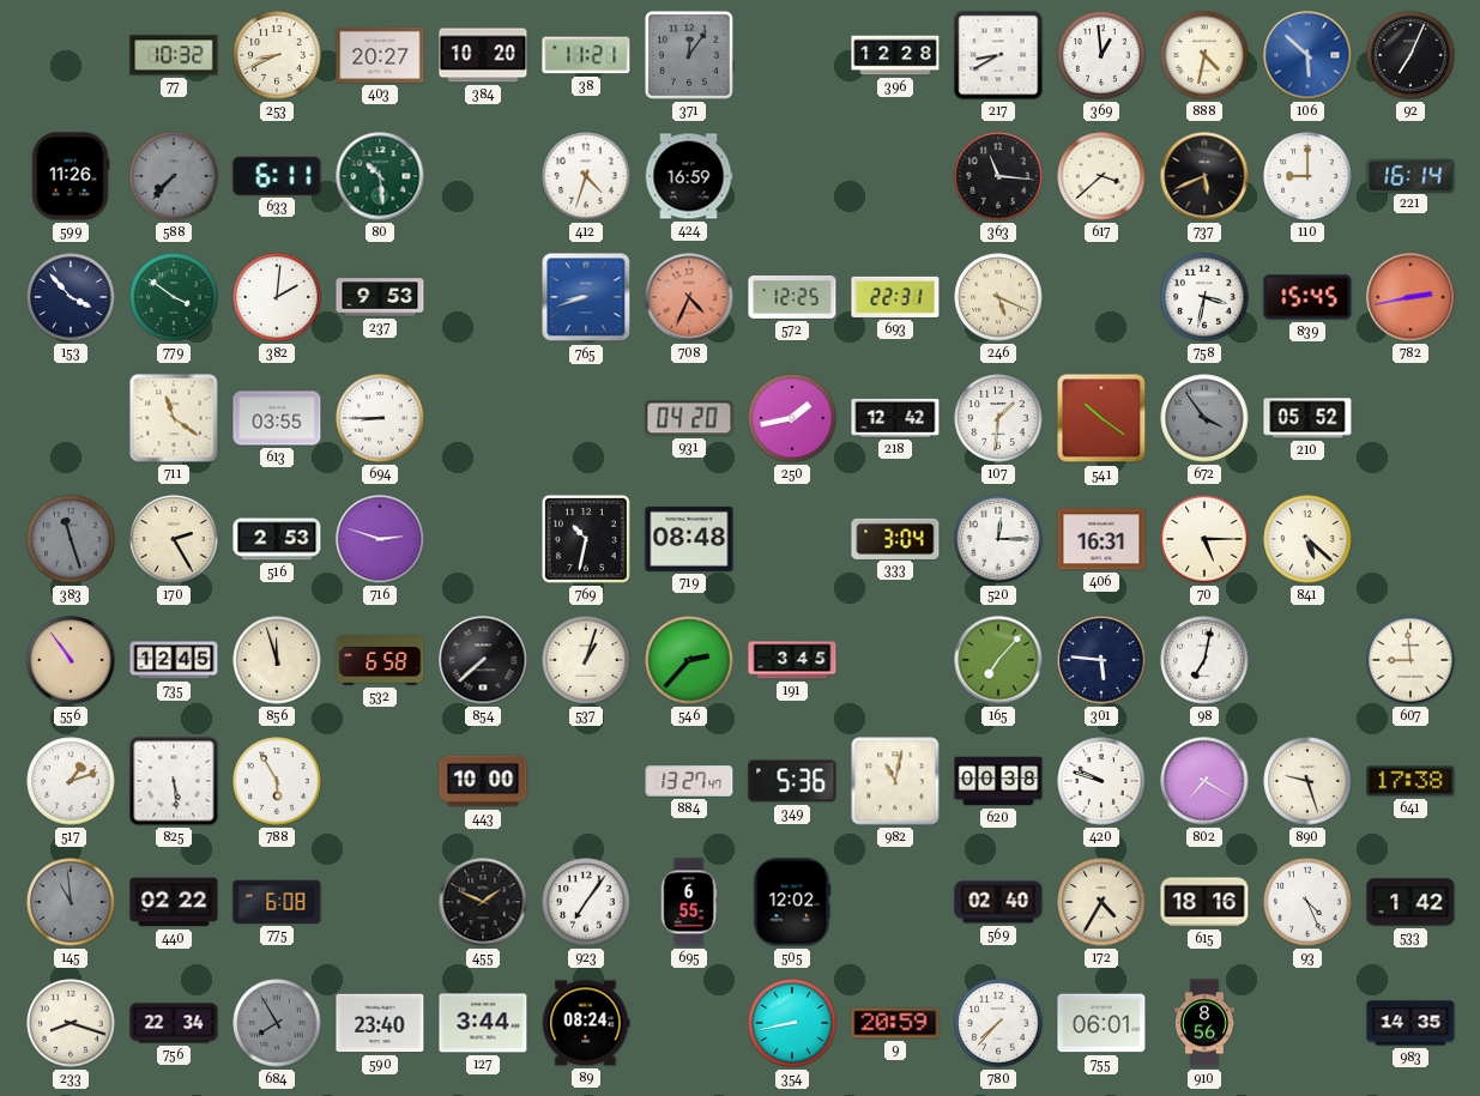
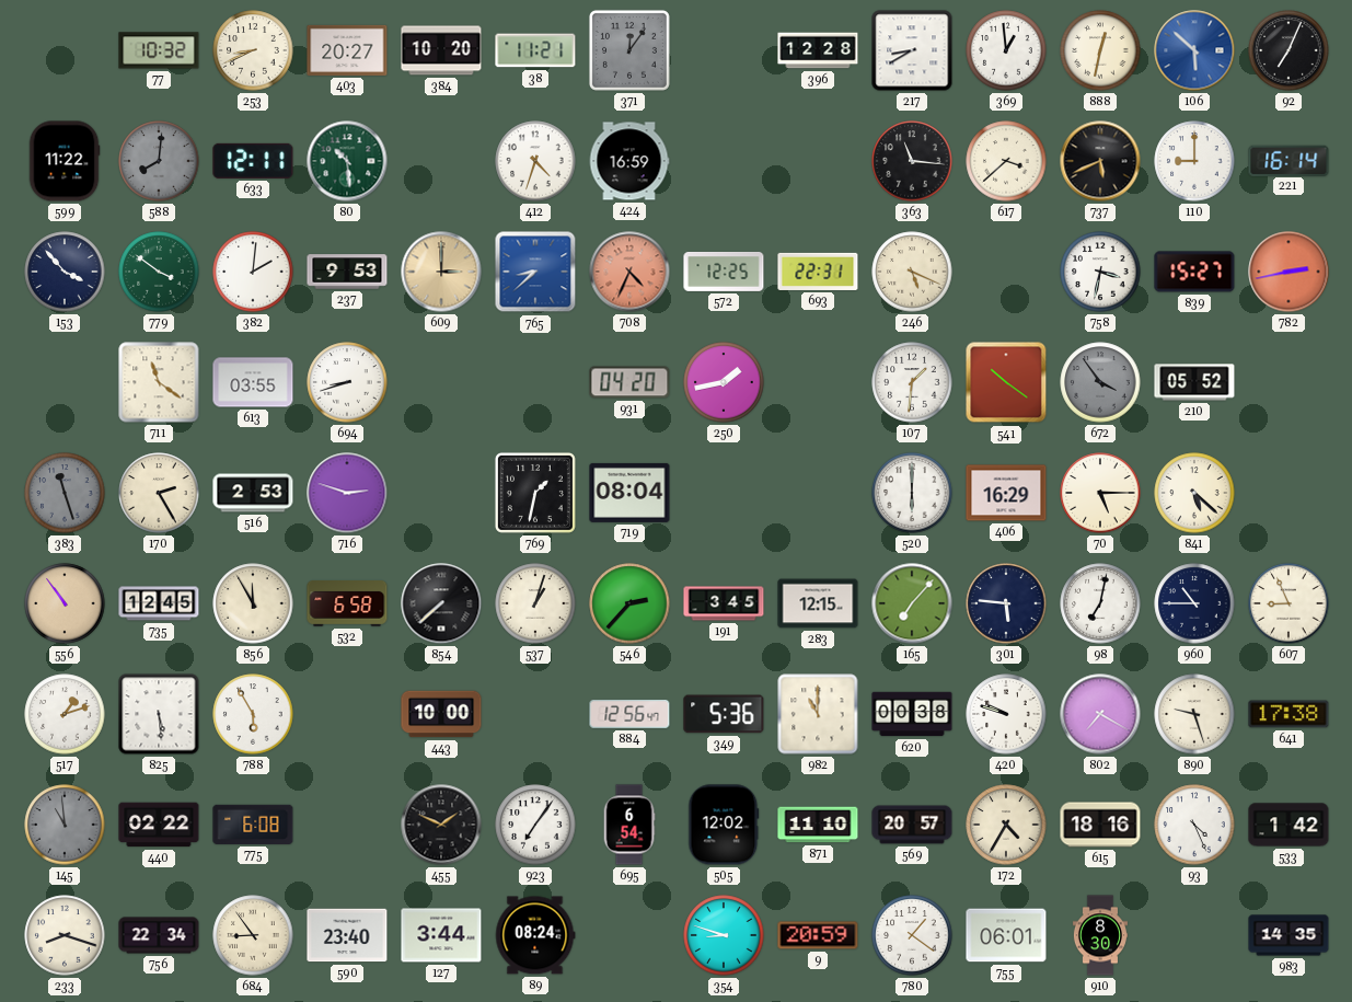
888: 4:32 -> 12:32
599: 11:26 -> 11:22
588: 7:37 -> 8:01
633: 6:11 -> 12:11
609: none -> 3:00
765: 8:42 -> 8:38
839: 15:45 -> 15:27
694: 8:45 -> 8:42
218: 12:42 -> none
769: 10:32 -> 1:32
719: 08:48 -> 08:04
333: 3:04 -> none
520: 12:15 -> 6:00
406: 16:31 -> 16:29
856: 11:57 -> 11:55
283: none -> 12:15
960: none -> 10:45
607: 8:59 -> 8:56
884: 13:27 -> 12:56
982: 11:02 -> 11:00
695: 6:55 -> 6:54
871: none -> 11:10
569: 02:40 -> 20:57
684: 7:55 -> 8:54
684 dial: grey -> cream
354: 8:43 -> 8:48
780: 7:37 -> 1:21
910: 8:56 -> 8:30
